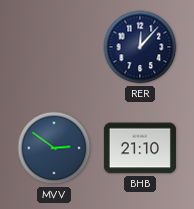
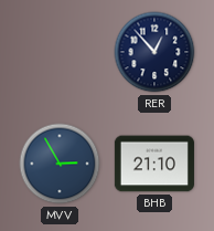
RER: 12:07 -> 12:53
MVV: 2:51 -> 2:55
